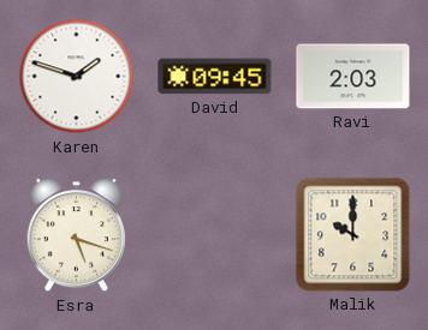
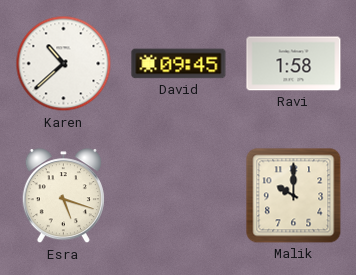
Karen: 1:48 -> 10:38
Ravi: 2:03 -> 1:58
